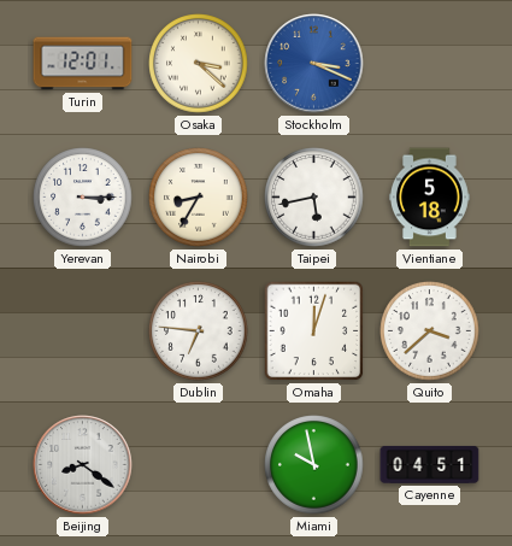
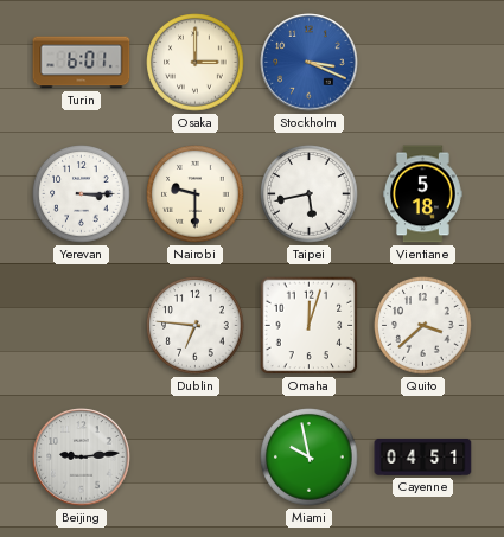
Turin: 12:01 -> 6:01
Osaka: 3:22 -> 3:00
Nairobi: 8:35 -> 9:30
Beijing: 8:21 -> 9:14
